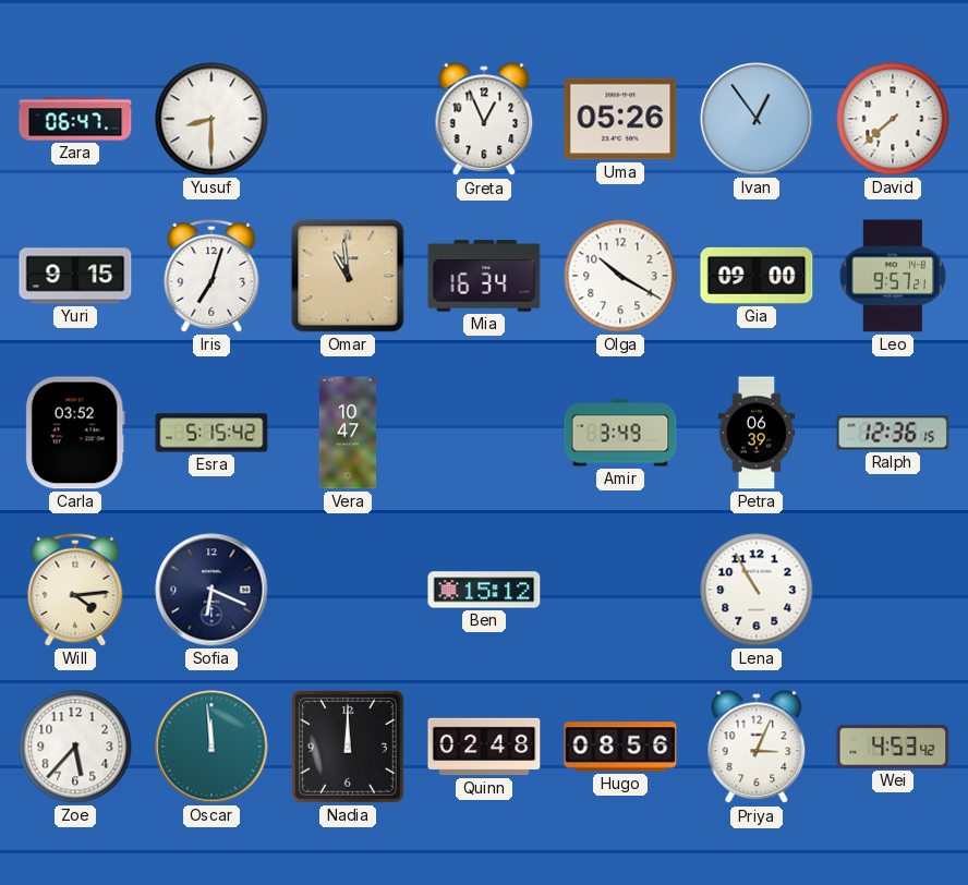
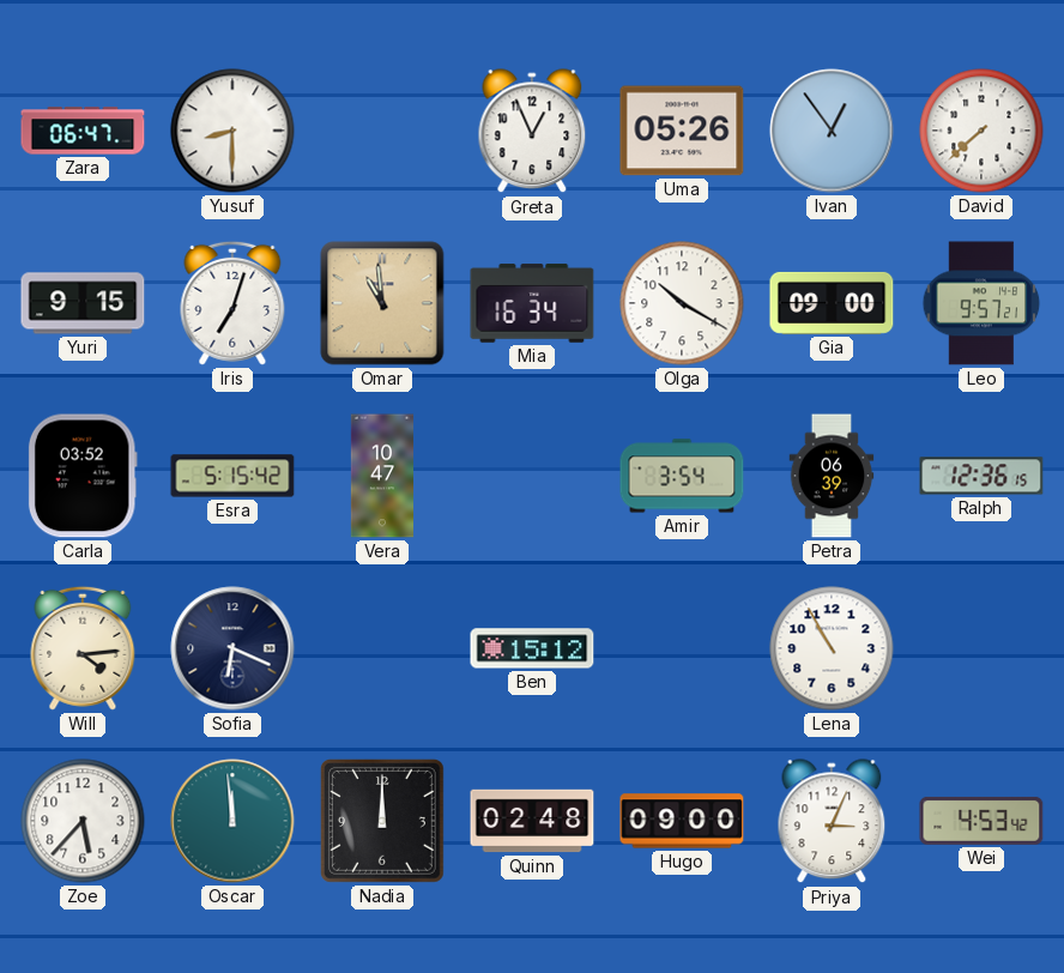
Amir: 3:49 -> 3:54
Hugo: 08:56 -> 09:00
